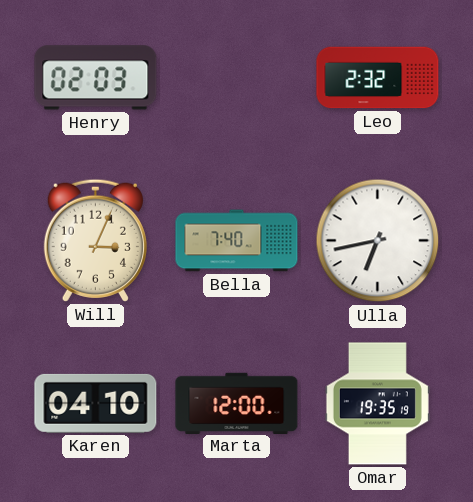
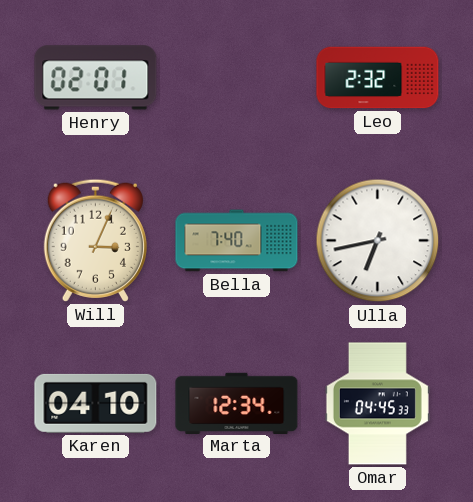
Henry: 02:03 -> 02:01
Marta: 12:00 -> 12:34
Omar: 19:35 -> 04:45
